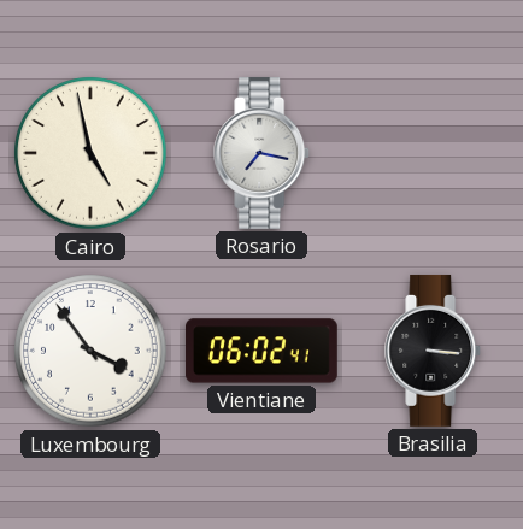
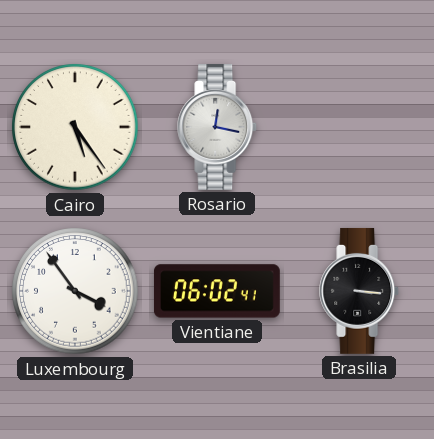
Cairo: 4:58 -> 5:24
Rosario: 7:17 -> 12:17
